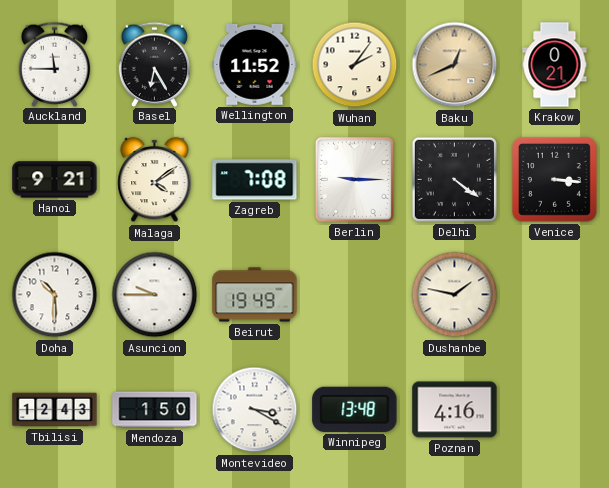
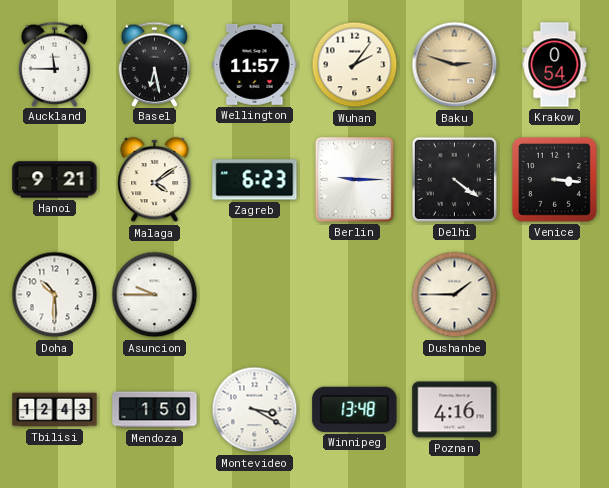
Basel: 6:25 -> 6:28
Wellington: 11:52 -> 11:57
Baku: 12:41 -> 2:48
Krakow: 0:21 -> 0:54
Zagreb: 7:08 -> 6:23
Beirut: 19:49 -> none
Dushanbe: 1:47 -> 1:45
